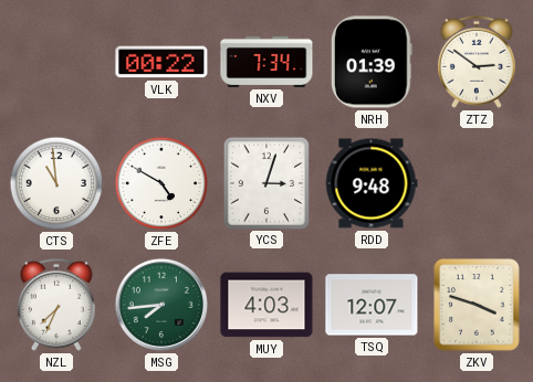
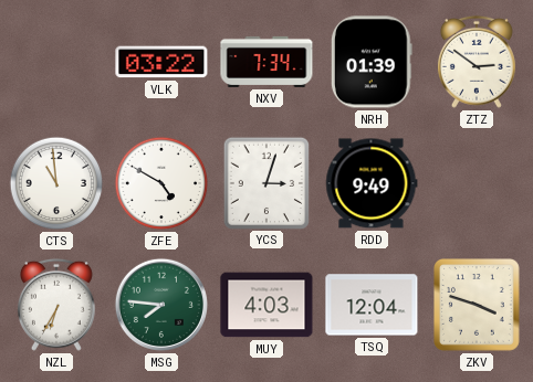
VLK: 00:22 -> 03:22
RDD: 9:48 -> 9:49
NZL: 7:34 -> 6:35
MSG: 7:44 -> 7:46
TSQ: 12:07 -> 12:04
